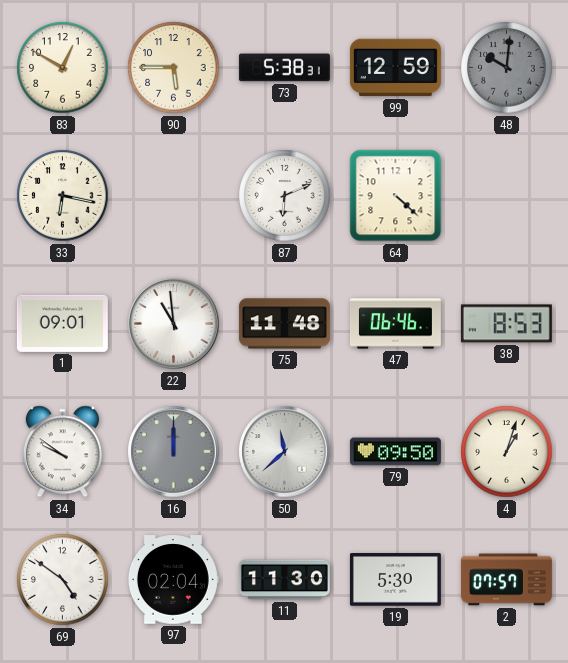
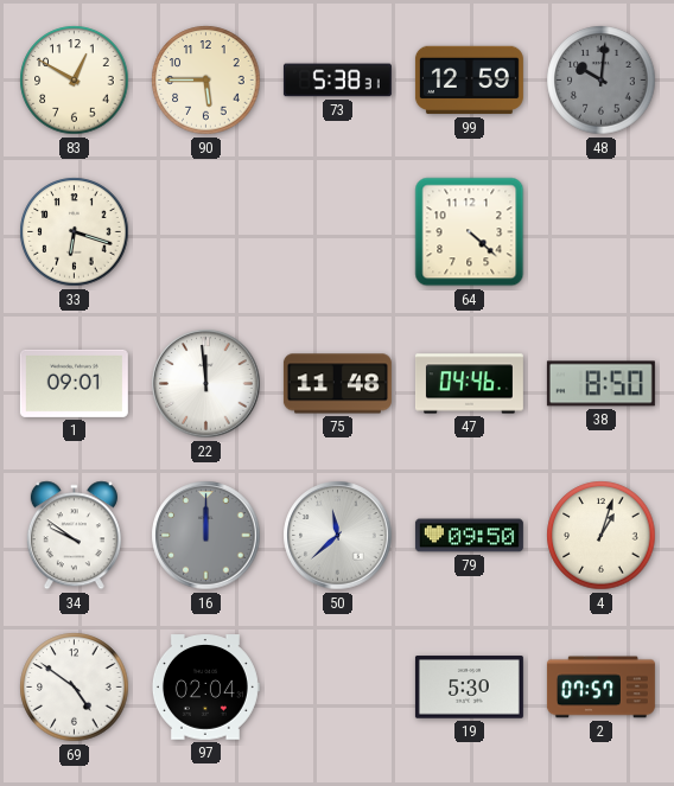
33: 6:17 -> 6:18
87: 6:11 -> none
22: 10:59 -> 11:59
47: 06:46 -> 04:46
38: 8:53 -> 8:50
11: 11:30 -> none
